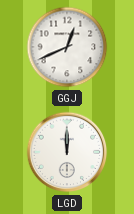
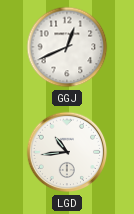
LGD: 12:00 -> 10:44
